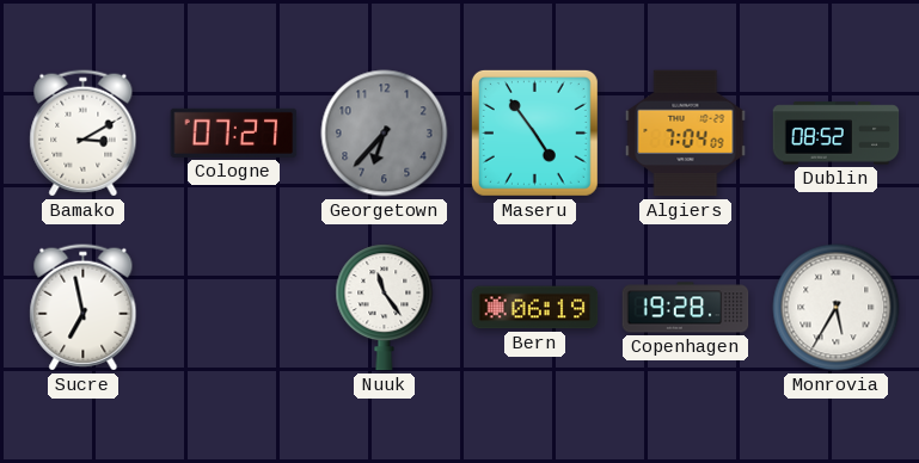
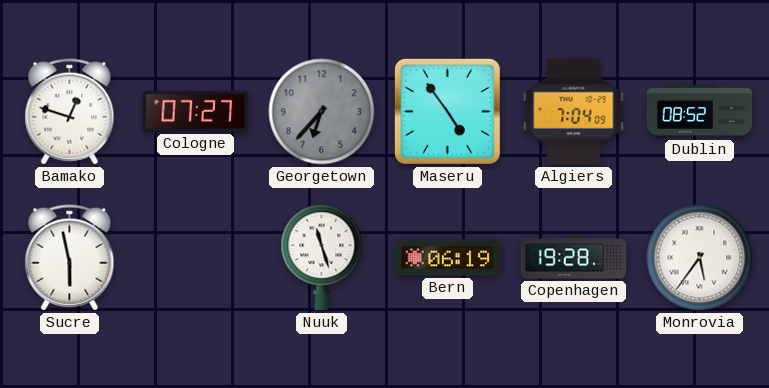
Bamako: 3:10 -> 12:48
Sucre: 6:58 -> 5:58
Nuuk: 11:24 -> 11:27
Monrovia: 5:35 -> 5:36
